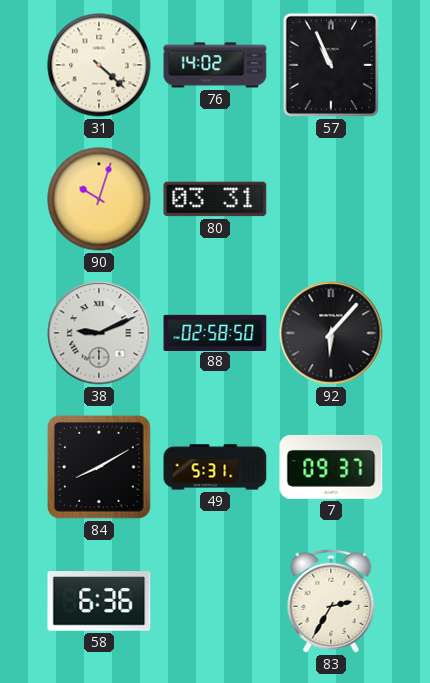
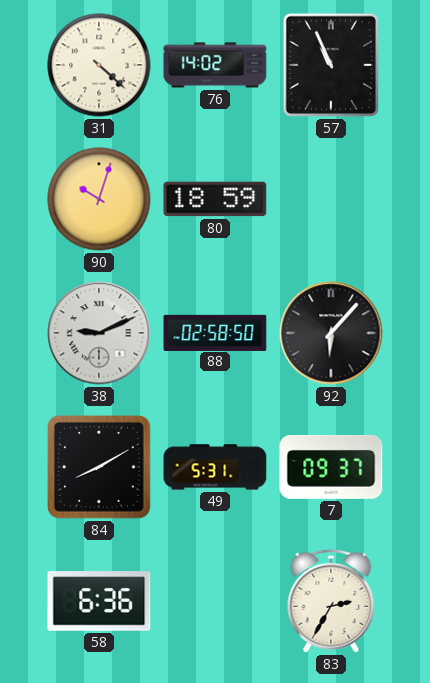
80: 03:31 -> 18:59
